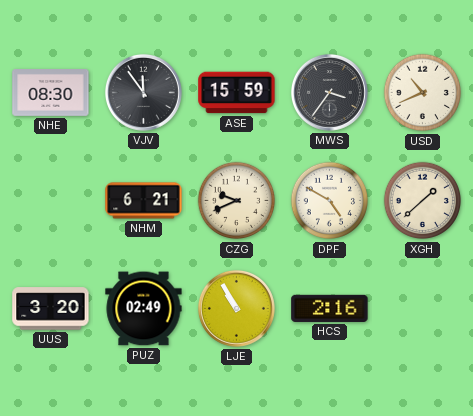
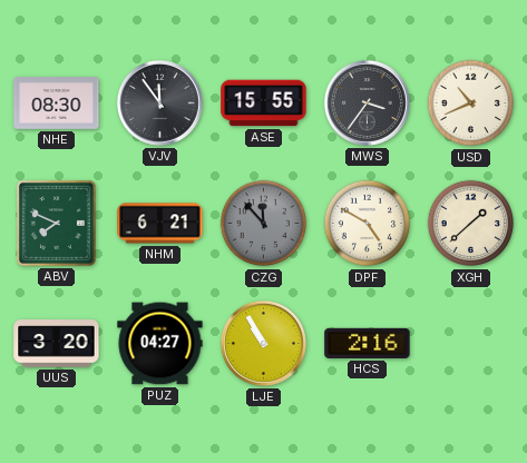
ASE: 15:59 -> 15:55
ABV: none -> 7:49
CZG: 9:41 -> 11:53
CZG dial: cream -> grey
PUZ: 02:49 -> 04:27
